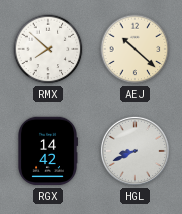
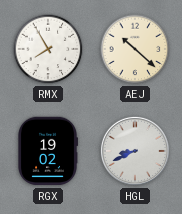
RMX: 7:52 -> 7:55
RGX: 14:42 -> 19:02
